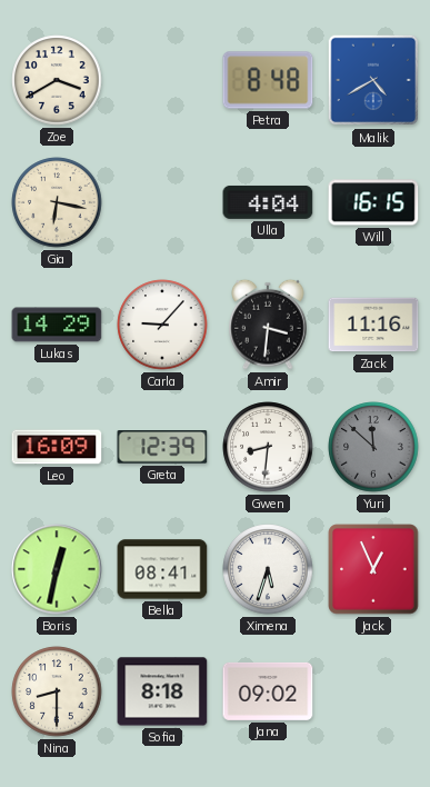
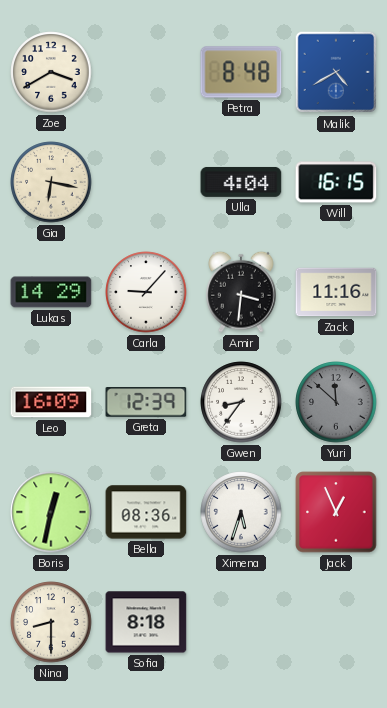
Gwen: 8:31 -> 8:36
Bella: 08:41 -> 08:36
Jana: 09:02 -> none
